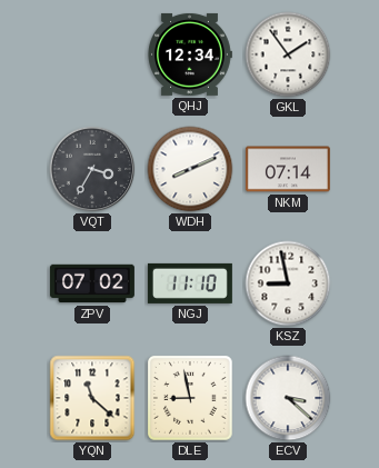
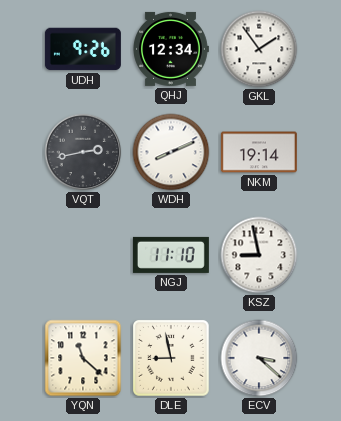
UDH: none -> 9:26
VQT: 3:35 -> 2:43
NKM: 07:14 -> 19:14
ZPV: 07:02 -> none
